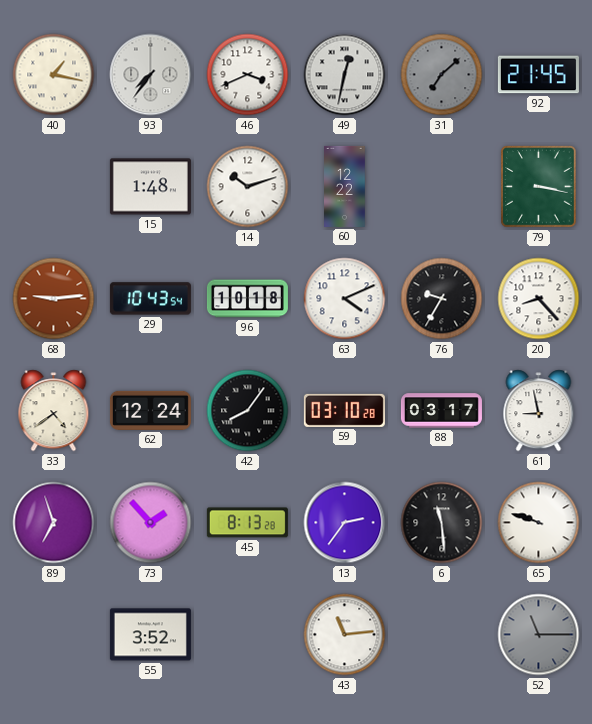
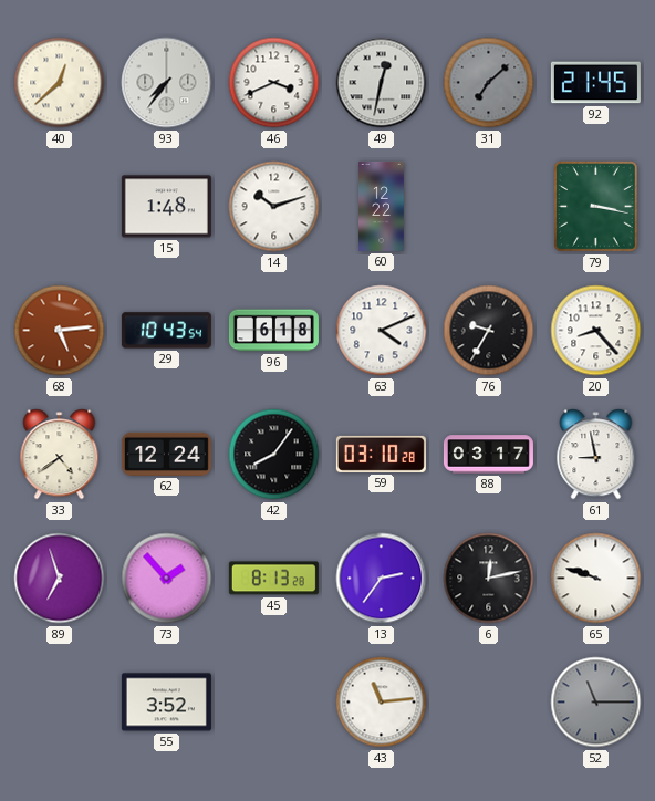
40: 1:17 -> 12:38
68: 9:14 -> 5:14
96: 10:18 -> 6:18
6: 11:29 -> 12:13
